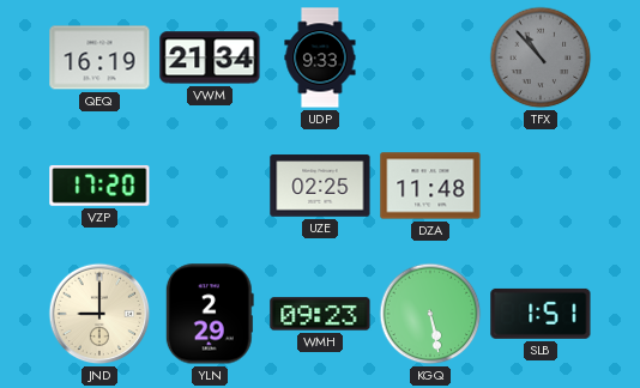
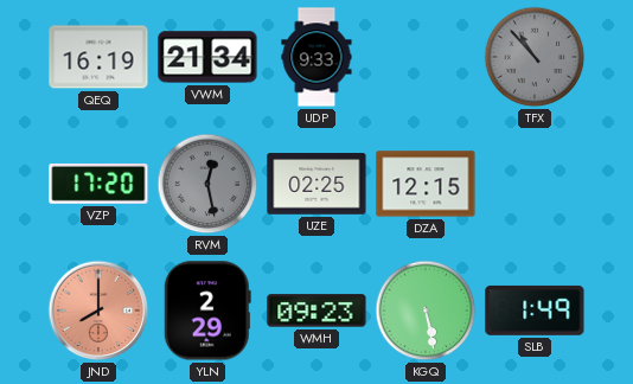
RVM: none -> 12:28
DZA: 11:48 -> 12:15
JND: 9:00 -> 8:00
JND dial: cream -> salmon
SLB: 1:51 -> 1:49
